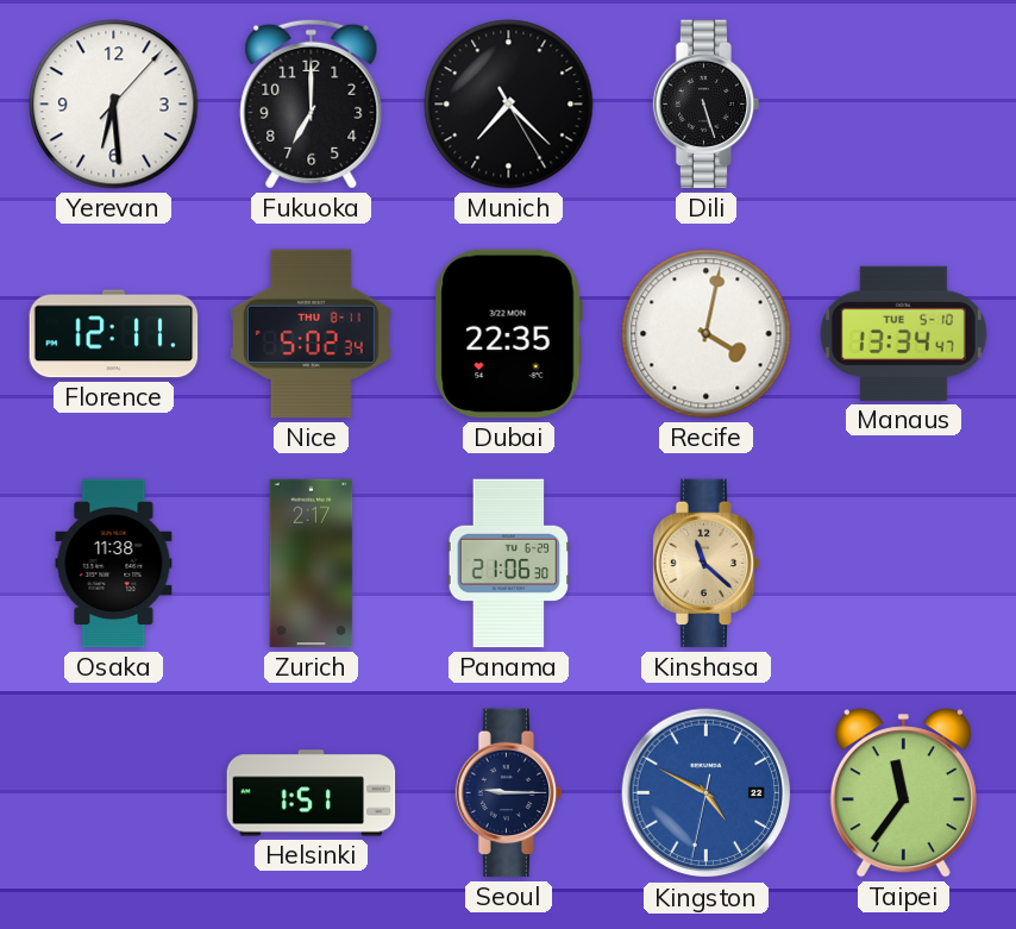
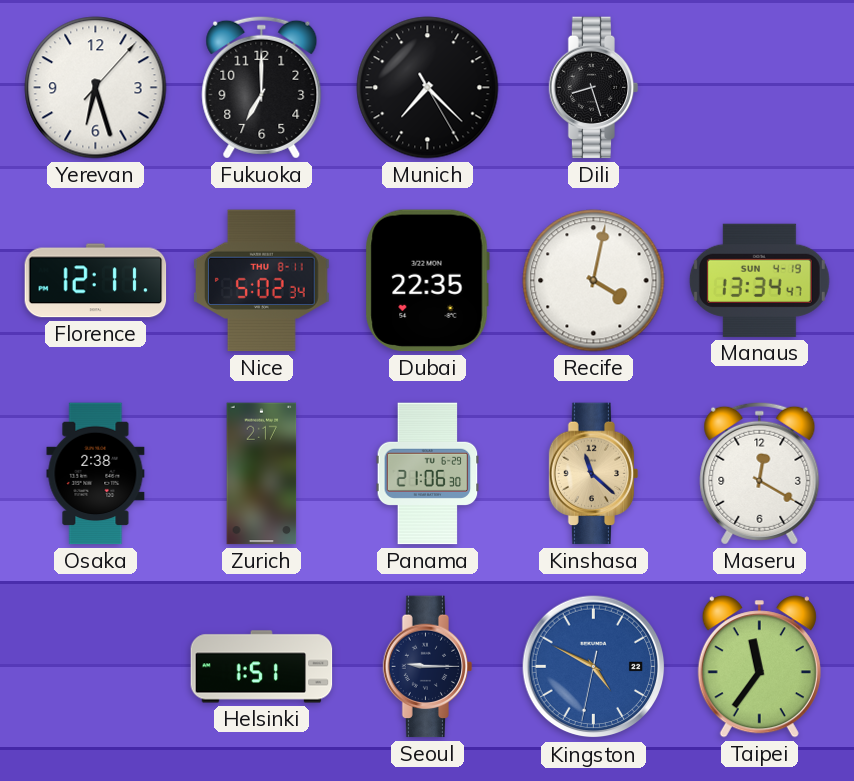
Yerevan: 6:29 -> 6:27
Dili: 5:27 -> 8:27
Manaus date: TUE 5-10 -> SUN 4-19
Osaka: 11:38 -> 2:38
Maseru: none -> 12:20
